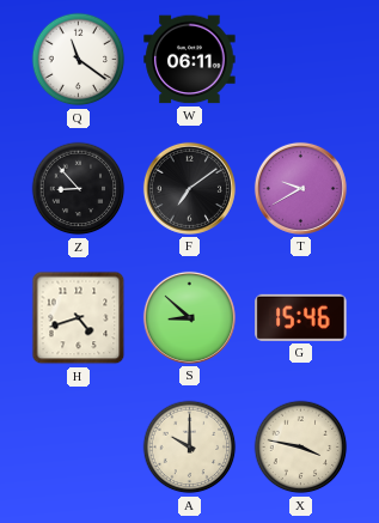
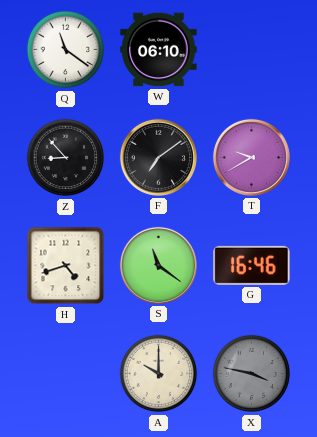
W: 06:11 -> 06:10
S: 8:52 -> 11:21
G: 15:46 -> 16:46
X dial: cream -> grey
